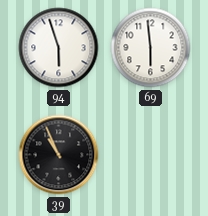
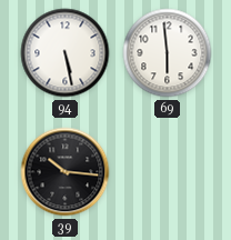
94: 5:57 -> 5:28
39: 10:56 -> 10:16
